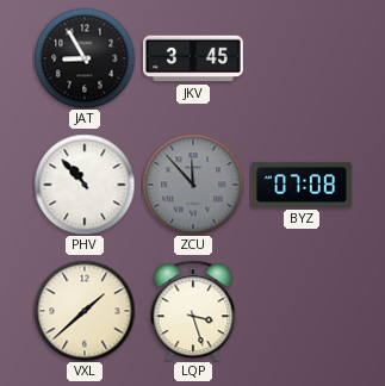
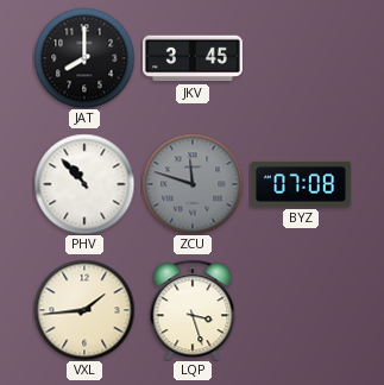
JAT: 8:55 -> 8:00
ZCU: 11:53 -> 11:48
VXL: 1:38 -> 1:44
